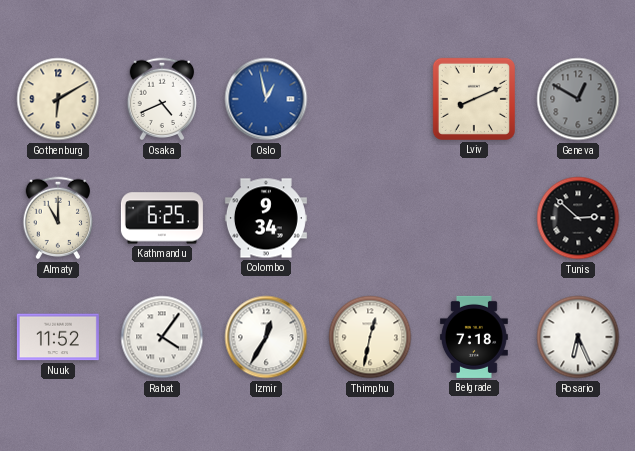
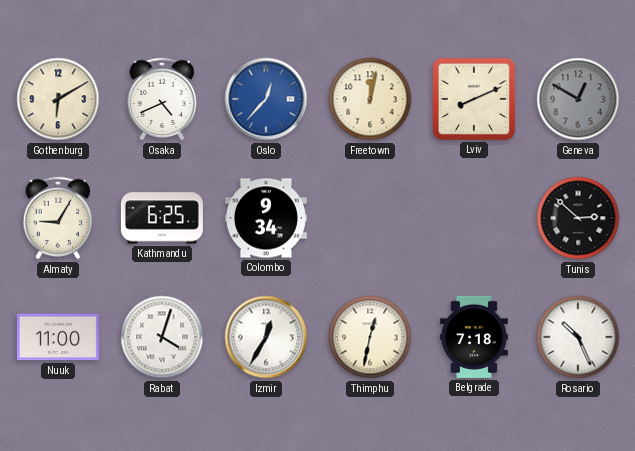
Oslo: 12:58 -> 12:37
Freetown: none -> 12:02
Almaty: 11:00 -> 9:05
Nuuk: 11:52 -> 11:00
Rabat: 4:06 -> 4:03
Rosario: 6:26 -> 10:26
